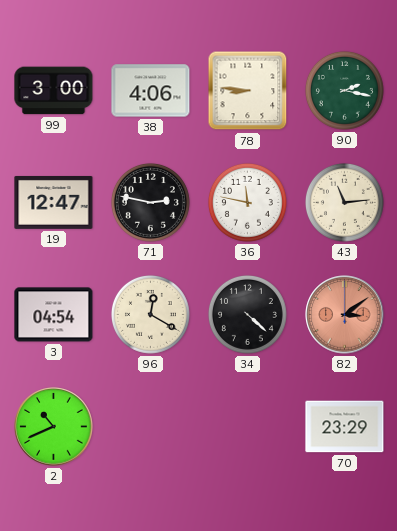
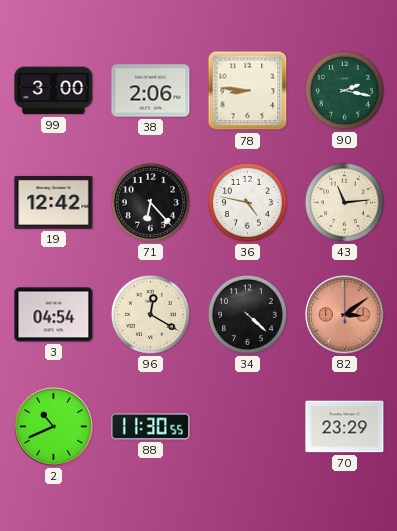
38: 4:06 -> 2:06
19: 12:47 -> 12:42
71: 2:47 -> 6:23
36: 11:47 -> 4:47
88: none -> 11:30
